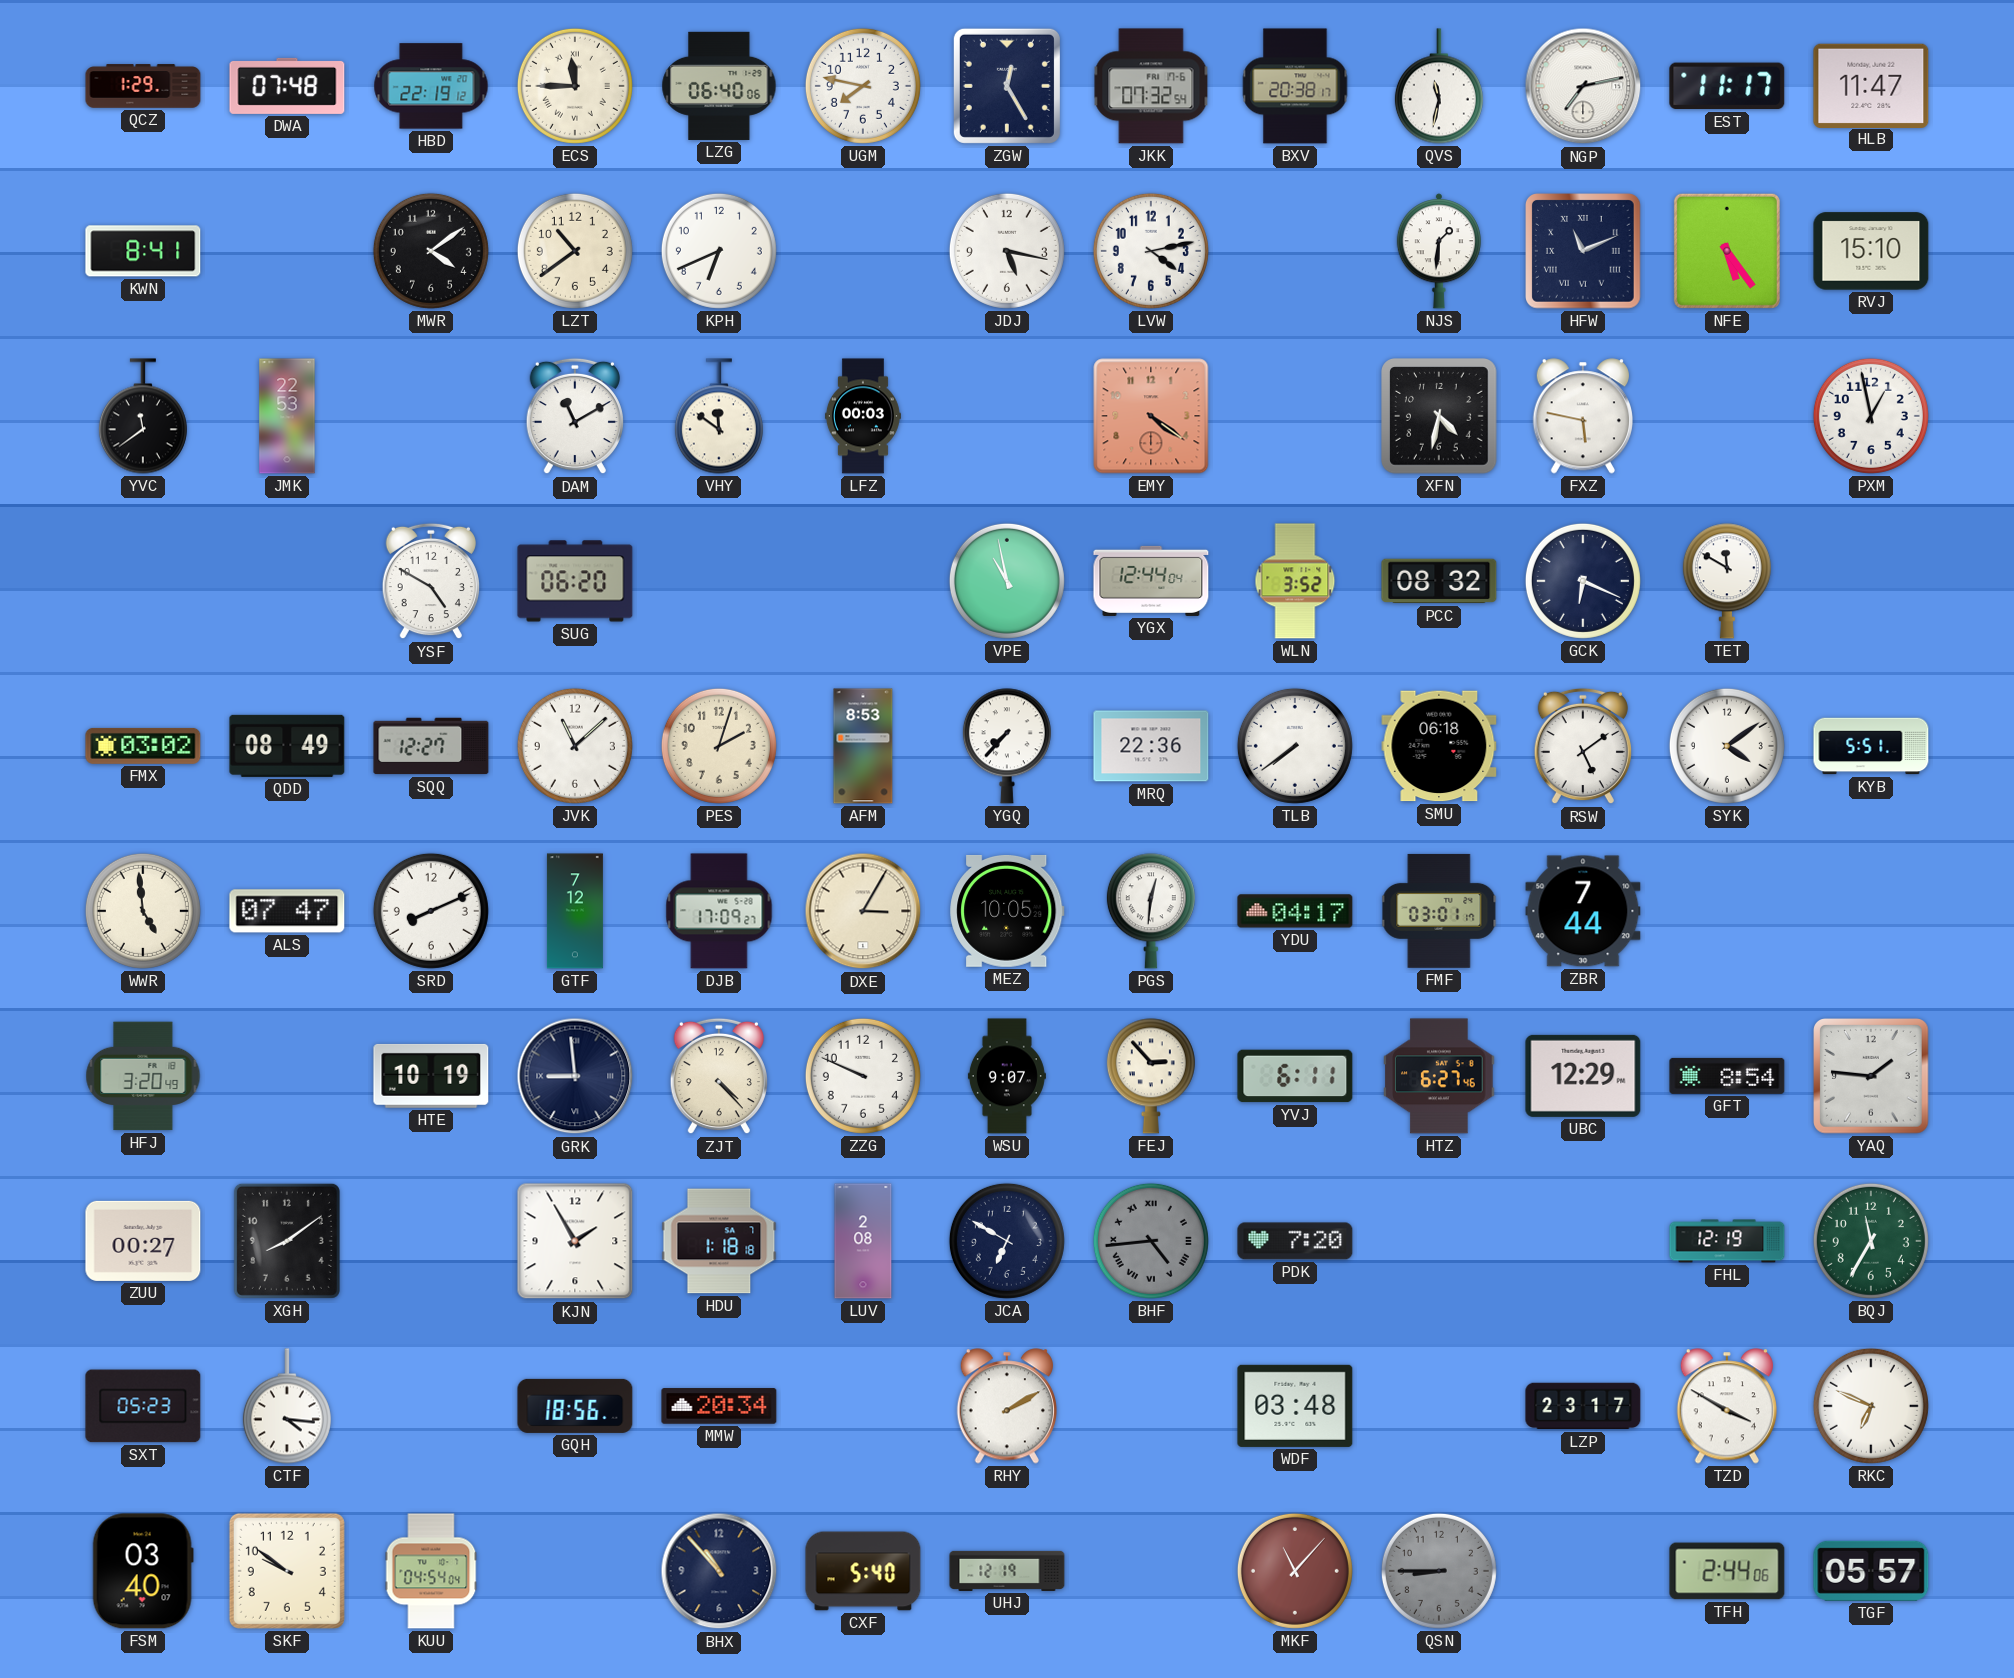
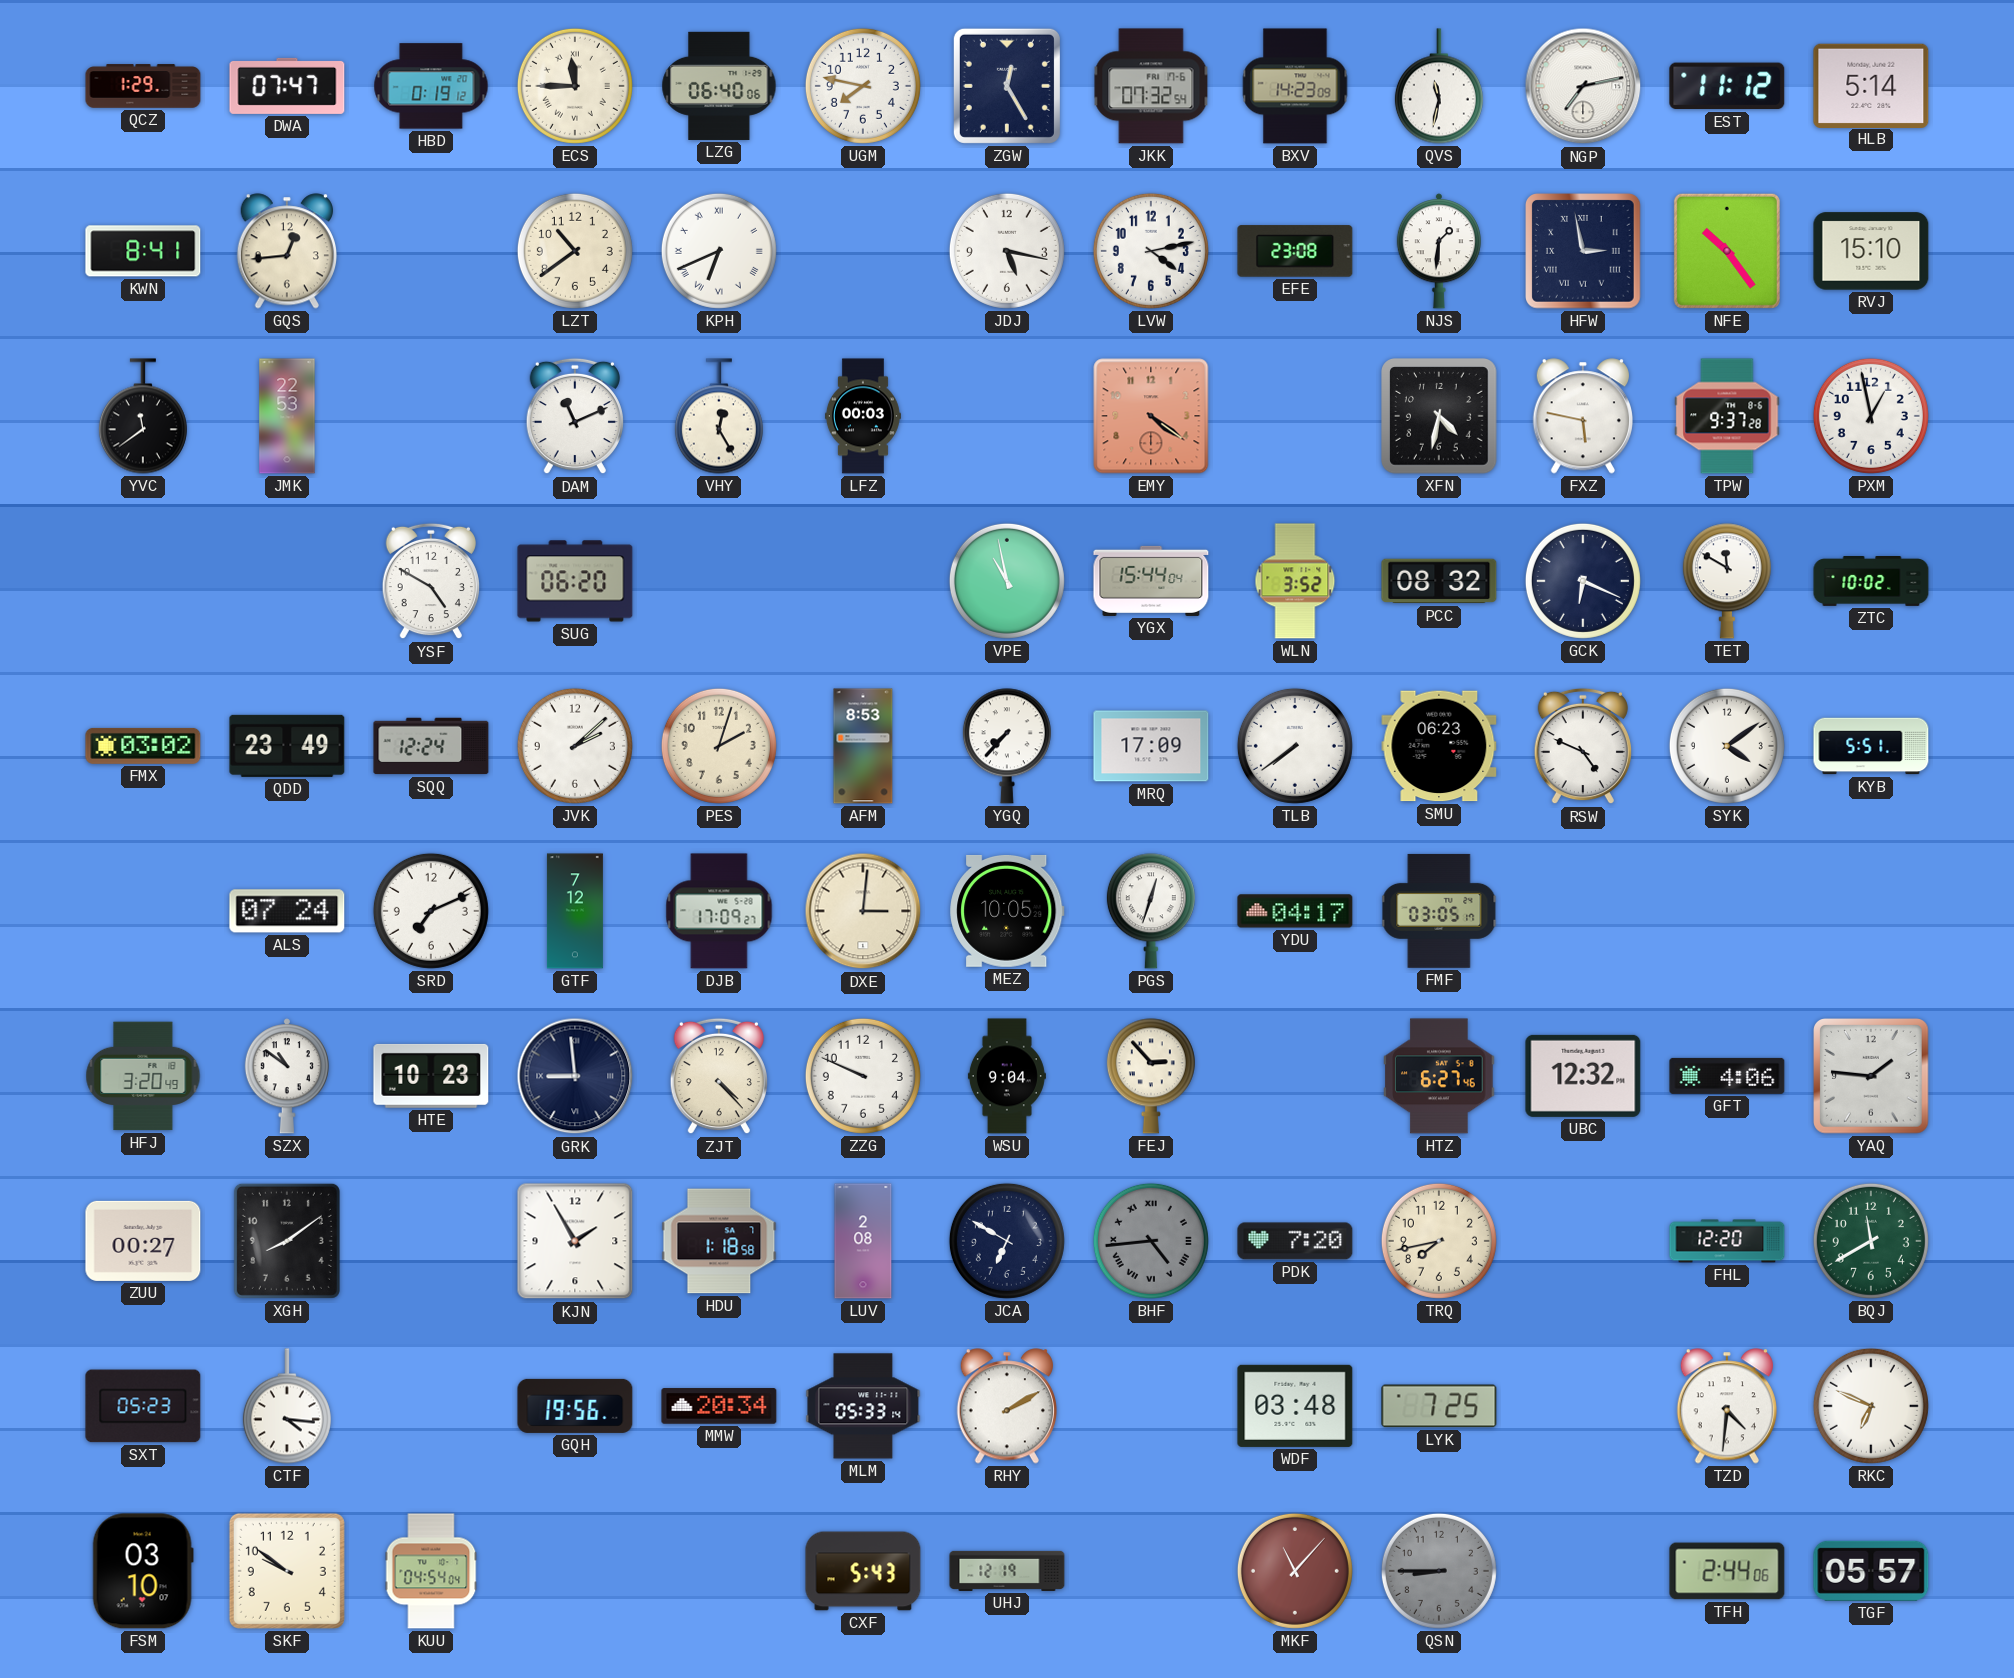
DWA: 07:48 -> 07:47
HBD: 22:19 -> 0:19
BXV: 20:38 -> 14:23
EST: 11:17 -> 11:12
HLB: 11:47 -> 5:14
GQS: none -> 12:44
MWR: 4:09 -> none
KPH numerals: Arabic -> Roman
EFE: none -> 23:08
HFW: 11:11 -> 2:58
NFE: 5:24 -> 10:24
DAM: 11:10 -> 11:11
VHY: 11:51 -> 12:25
TPW: none -> 9:37
YGX: 12:44 -> 15:44
ZTC: none -> 10:02
QDD: 08:49 -> 23:49
SQQ: 12:27 -> 12:24
JVK: 11:08 -> 2:08
MRQ: 22:36 -> 17:09
SMU: 06:18 -> 06:23
RSW: 5:09 -> 4:49
WWR: 4:59 -> none
ALS: 07:47 -> 07:24
SRD: 8:11 -> 7:11
DXE: 3:05 -> 3:01
PGS: 12:31 -> 12:33
FMF: 03:01 -> 03:05
ZBR: 7:44 -> none
SZX: none -> 10:51
HTE: 10:19 -> 10:23
WSU: 9:07 -> 9:04
YVJ: 6:11 -> none
UBC: 12:29 -> 12:32
GFT: 8:54 -> 4:06
HDU: 1:18:18 -> 1:18:58
TRQ: none -> 7:43
FHL: 12:19 -> 12:20
BQJ: 11:35 -> 11:40
GQH: 18:56 -> 19:56
MLM: none -> 05:33
LYK: none -> 7:25
LZP: 23:17 -> none
TZD: 3:50 -> 4:31
FSM: 03:40 -> 03:10
BHX: 10:53 -> none
CXF: 5:40 -> 5:43
